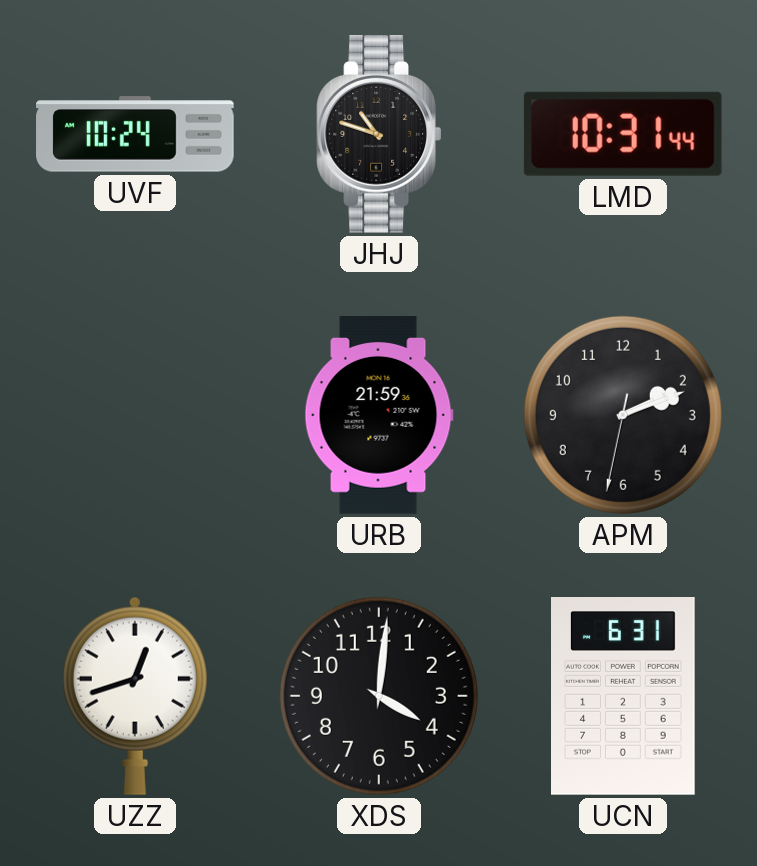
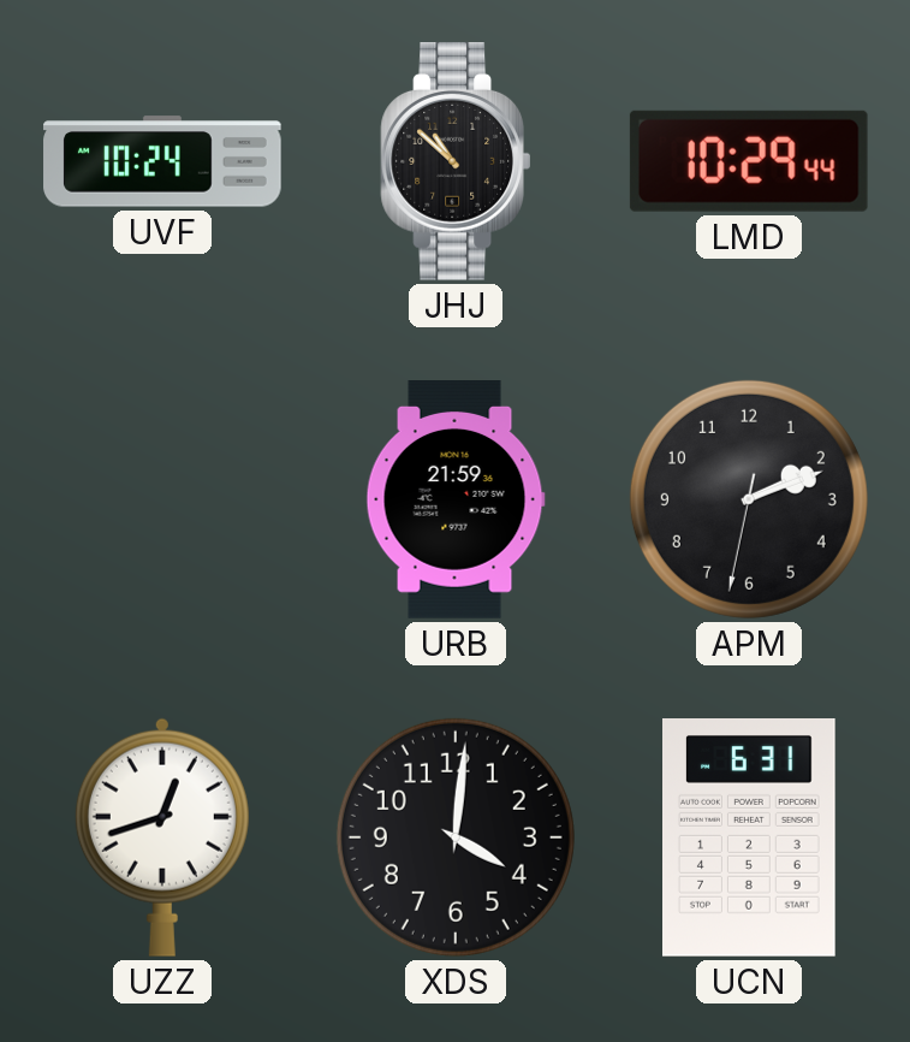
JHJ: 10:48 -> 10:52
LMD: 10:31 -> 10:29
